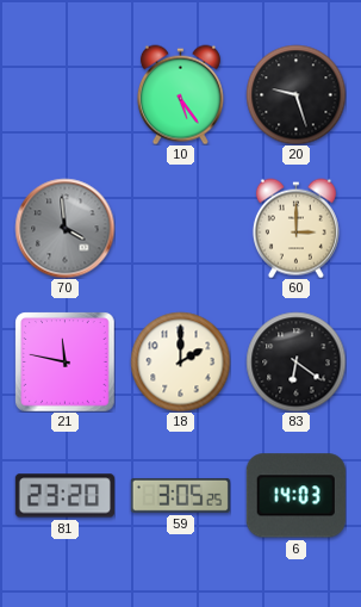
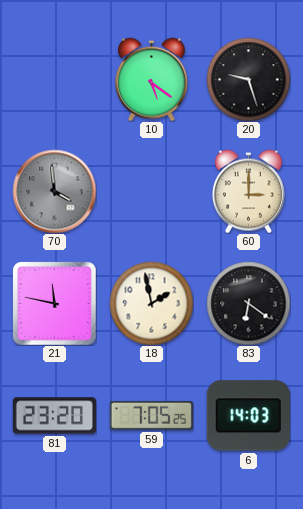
10: 5:24 -> 5:21
18: 2:00 -> 1:58
59: 3:05 -> 7:05
